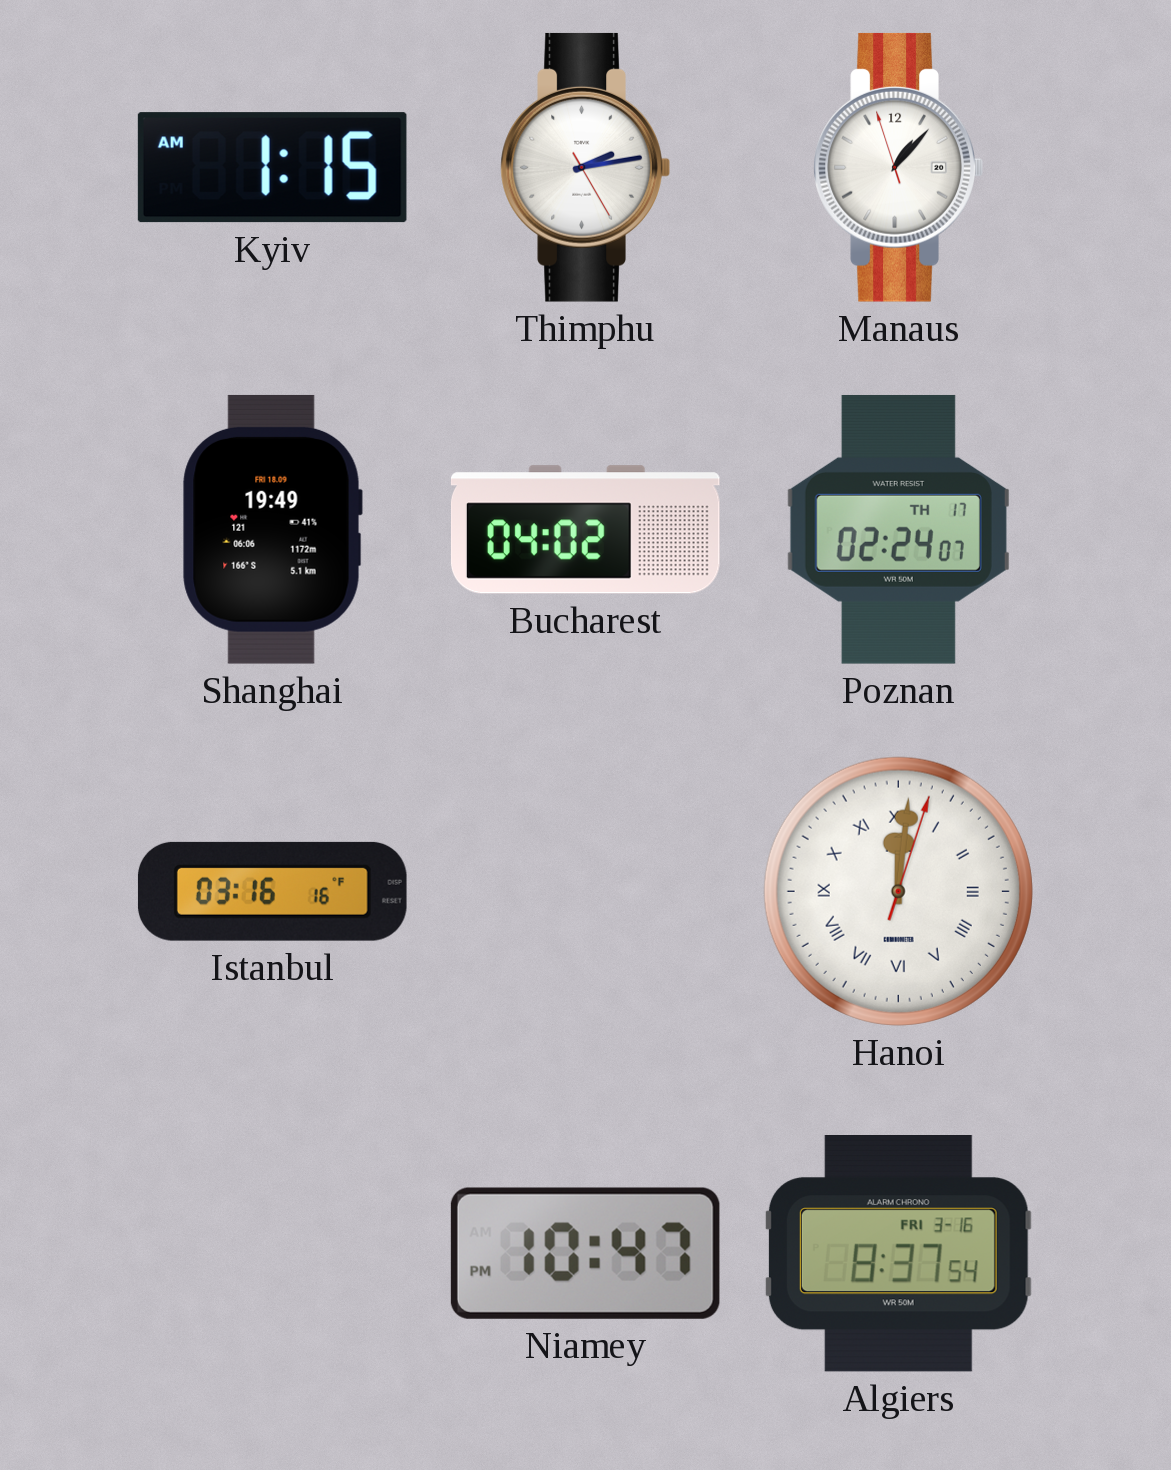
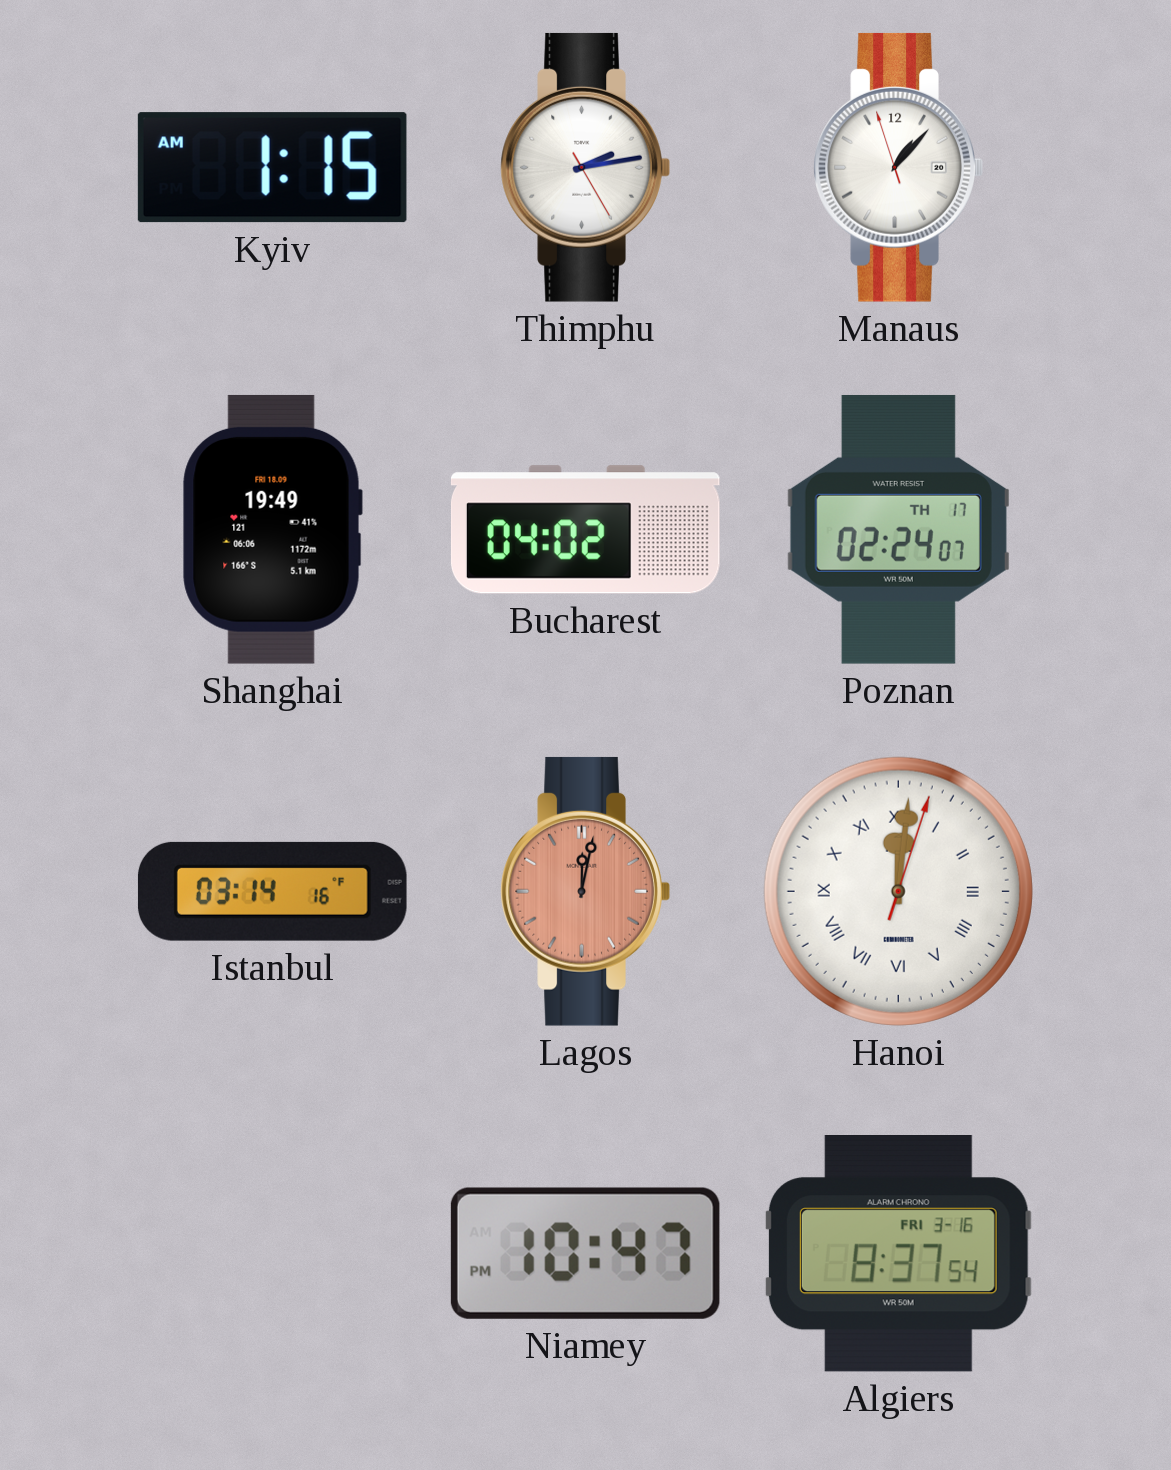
Istanbul: 03:16 -> 03:14
Lagos: none -> 12:02
